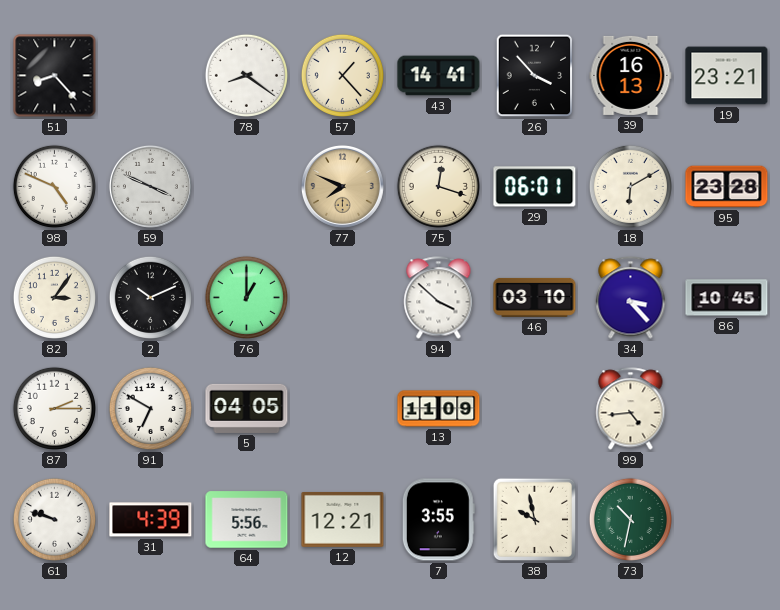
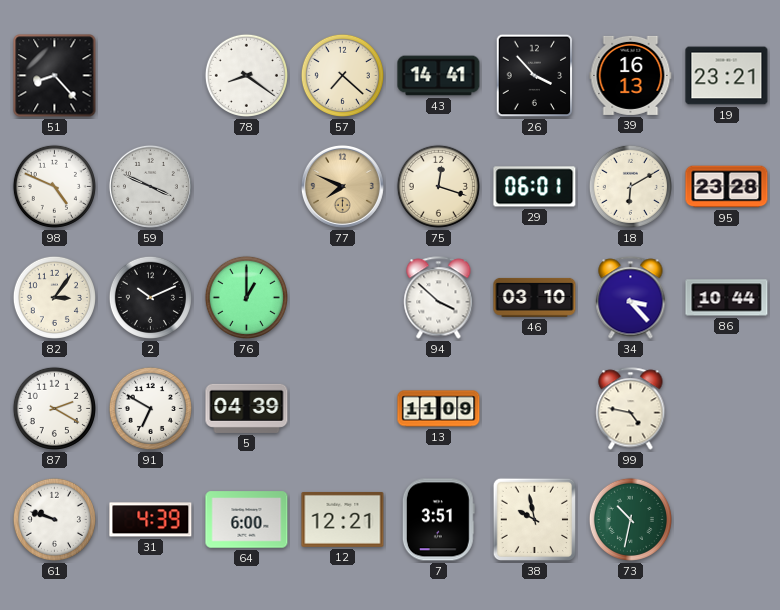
57: 1:23 -> 7:22
86: 10:45 -> 10:44
87: 2:15 -> 2:20
5: 04:05 -> 04:39
99: 4:44 -> 4:47
64: 5:56 -> 6:00
7: 3:55 -> 3:51
